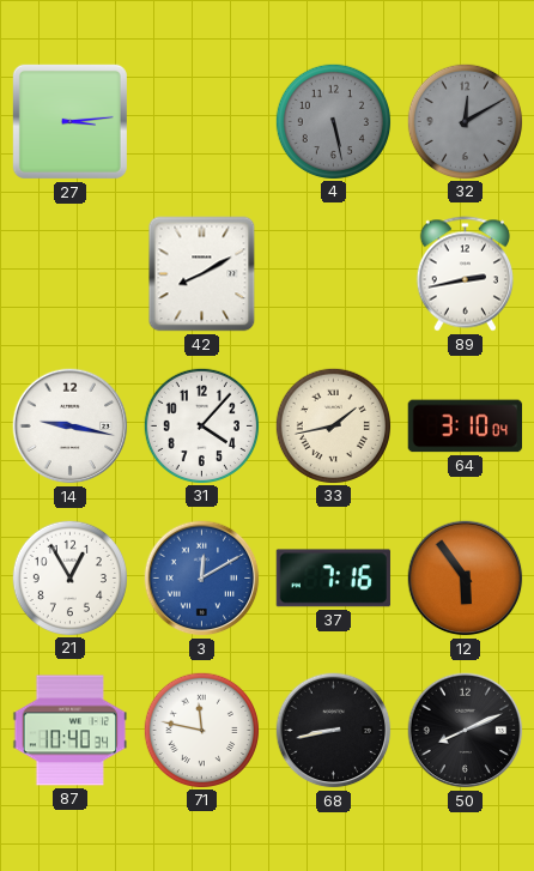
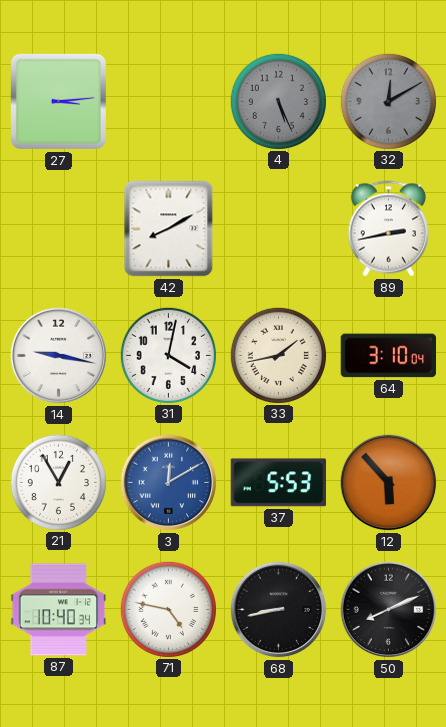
4: 5:28 -> 5:26
31: 4:07 -> 4:02
37: 7:16 -> 5:53
12: 5:54 -> 5:53
71: 11:47 -> 4:47
